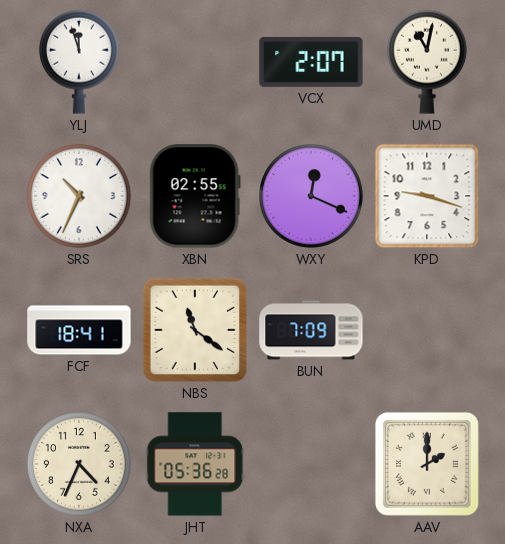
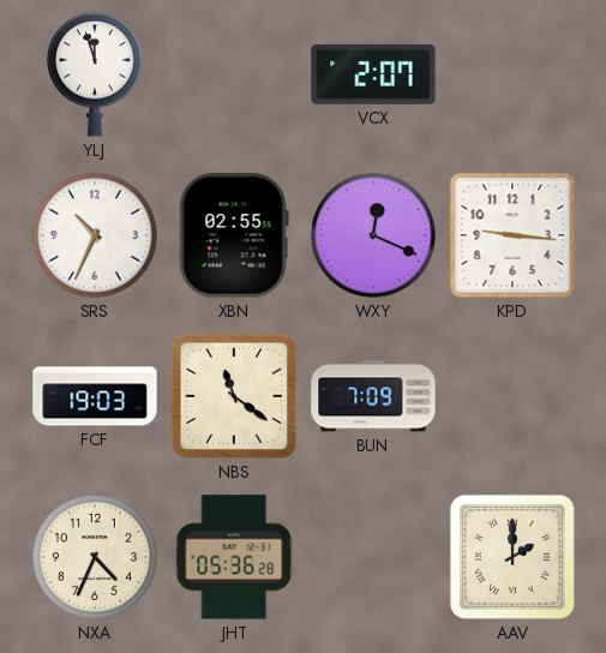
UMD: 11:02 -> none
KPD: 9:18 -> 9:16
FCF: 18:41 -> 19:03
